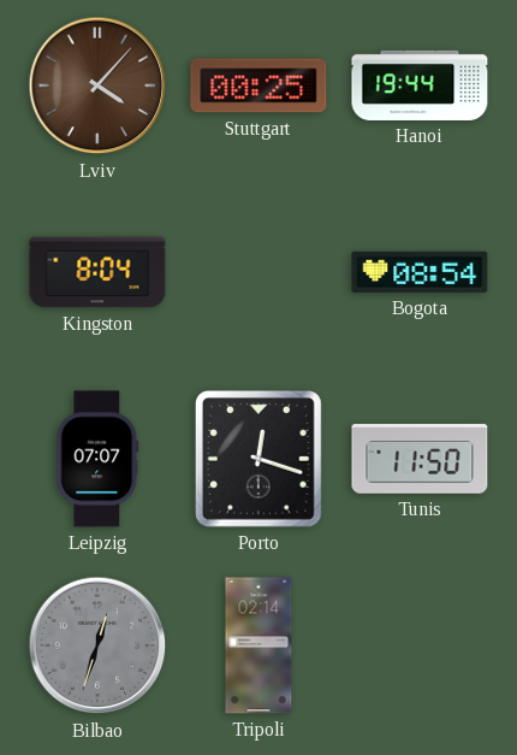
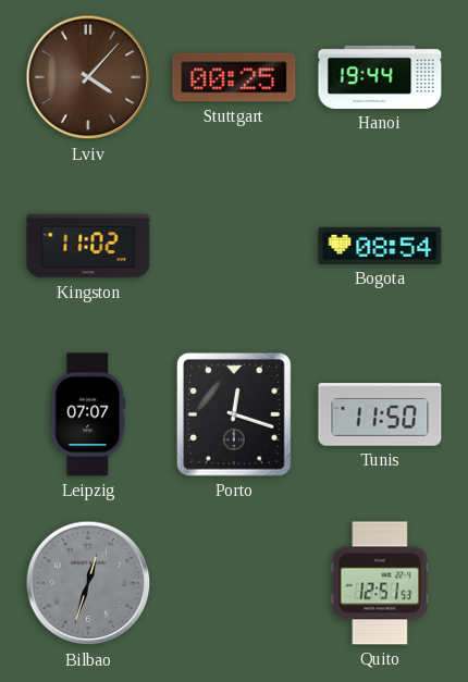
Kingston: 8:04 -> 11:02
Tripoli: 02:14 -> none
Quito: none -> 12:51
